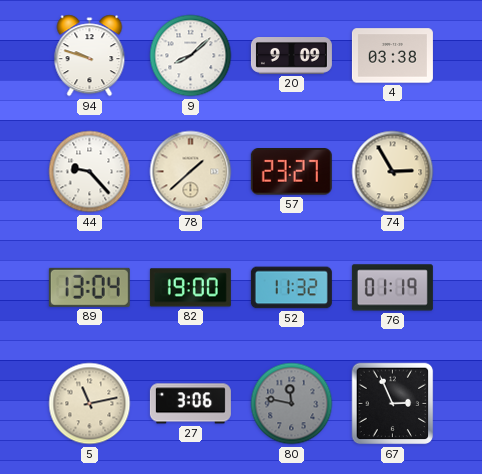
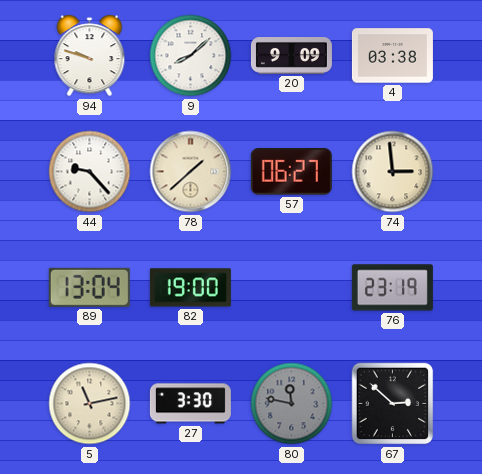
57: 23:27 -> 06:27
74: 2:55 -> 2:59
52: 11:32 -> none
76: 01:19 -> 23:19
27: 3:06 -> 3:30
67: 2:56 -> 2:52
